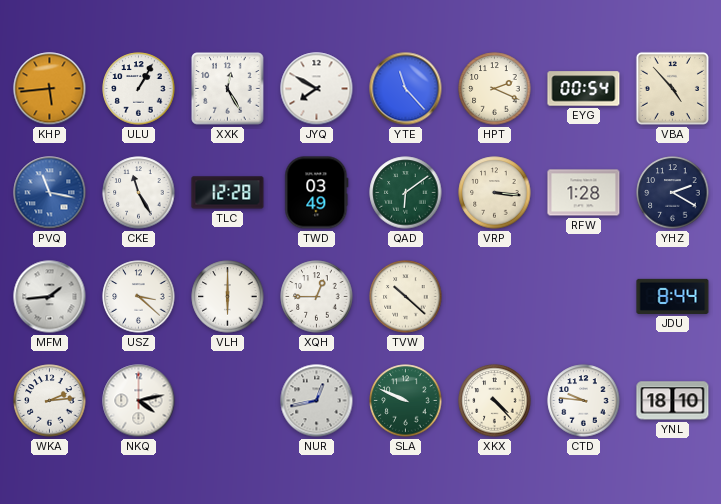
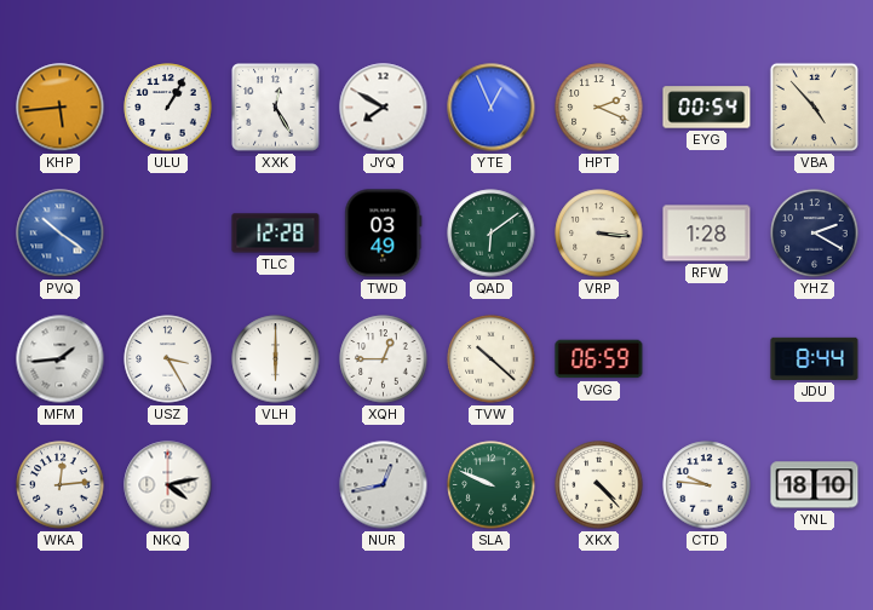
YTE: 11:23 -> 12:56
PVQ: 11:17 -> 10:21
CKE: 11:25 -> none
USZ: 3:22 -> 3:25
VGG: none -> 06:59
WKA: 2:14 -> 12:14
